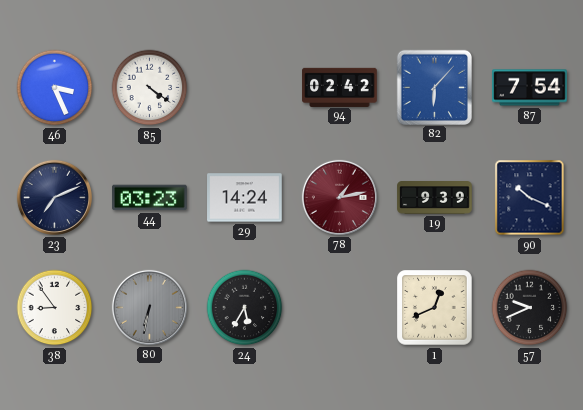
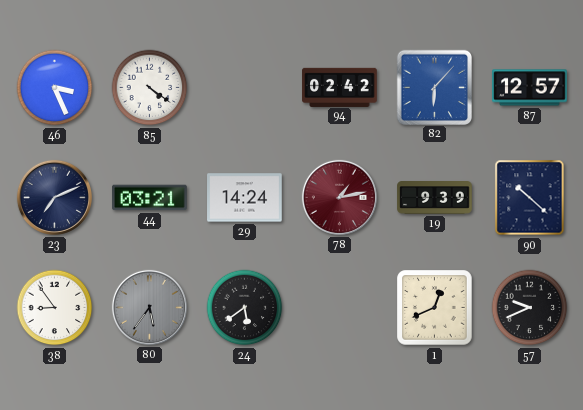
87: 7:54 -> 12:57
44: 03:23 -> 03:21
90: 10:19 -> 10:22
80: 6:32 -> 5:36
24: 5:35 -> 5:39
